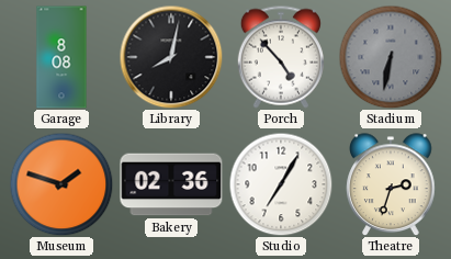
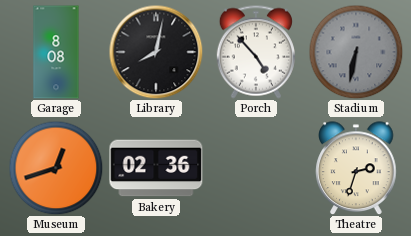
Museum: 1:48 -> 12:42
Studio: 7:05 -> none
